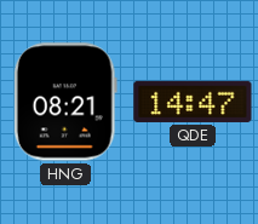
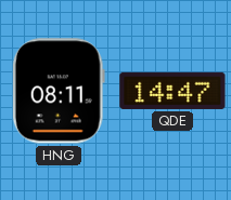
HNG: 08:21 -> 08:11
